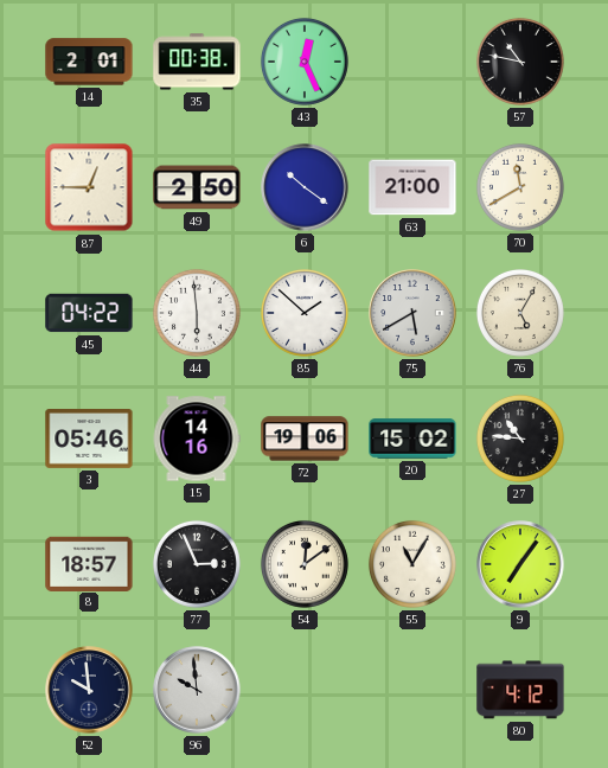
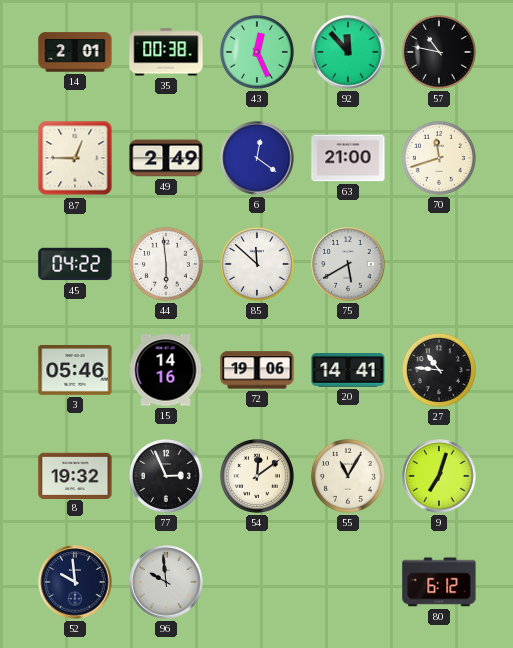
92: none -> 11:53
49: 2:50 -> 2:49
6: 10:21 -> 12:21
70: 11:40 -> 11:42
85: 1:52 -> 11:52
76: 5:05 -> none
20: 15:02 -> 14:41
8: 18:57 -> 19:32
9: 7:06 -> 7:03
80: 4:12 -> 6:12
